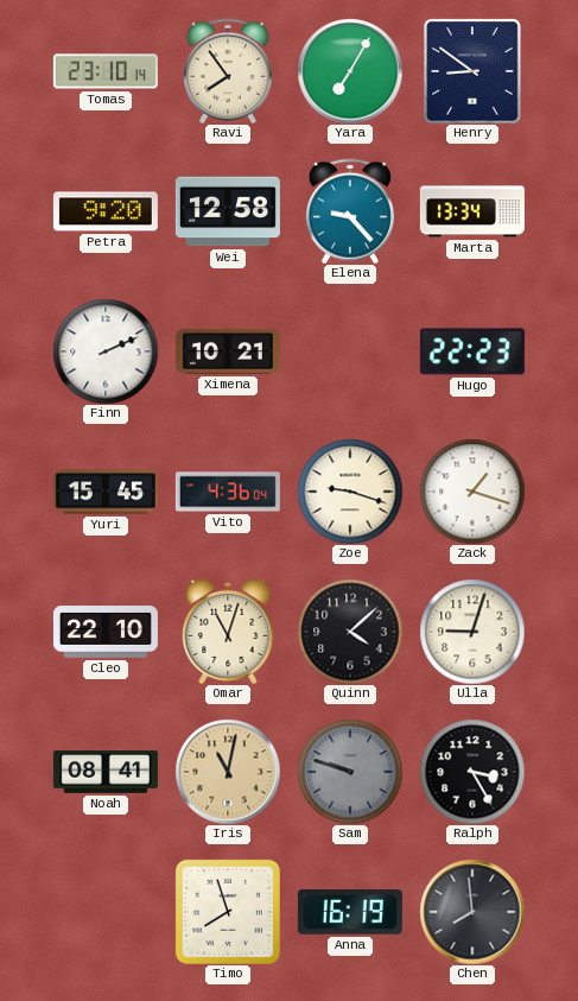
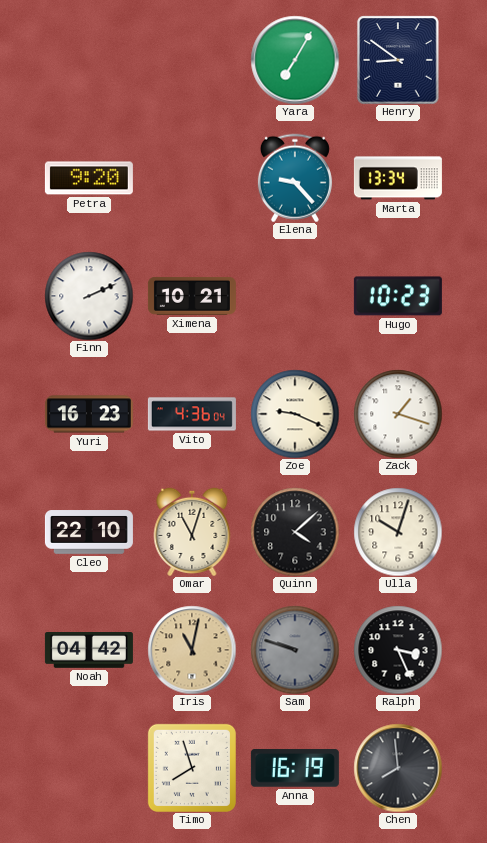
Tomas: 23:10 -> none
Ravi: 7:54 -> none
Wei: 12:58 -> none
Hugo: 22:23 -> 10:23
Yuri: 15:45 -> 16:23
Zoe: 9:18 -> 9:19
Ulla: 9:03 -> 10:03
Noah: 08:41 -> 04:42
Ralph: 3:25 -> 3:26
